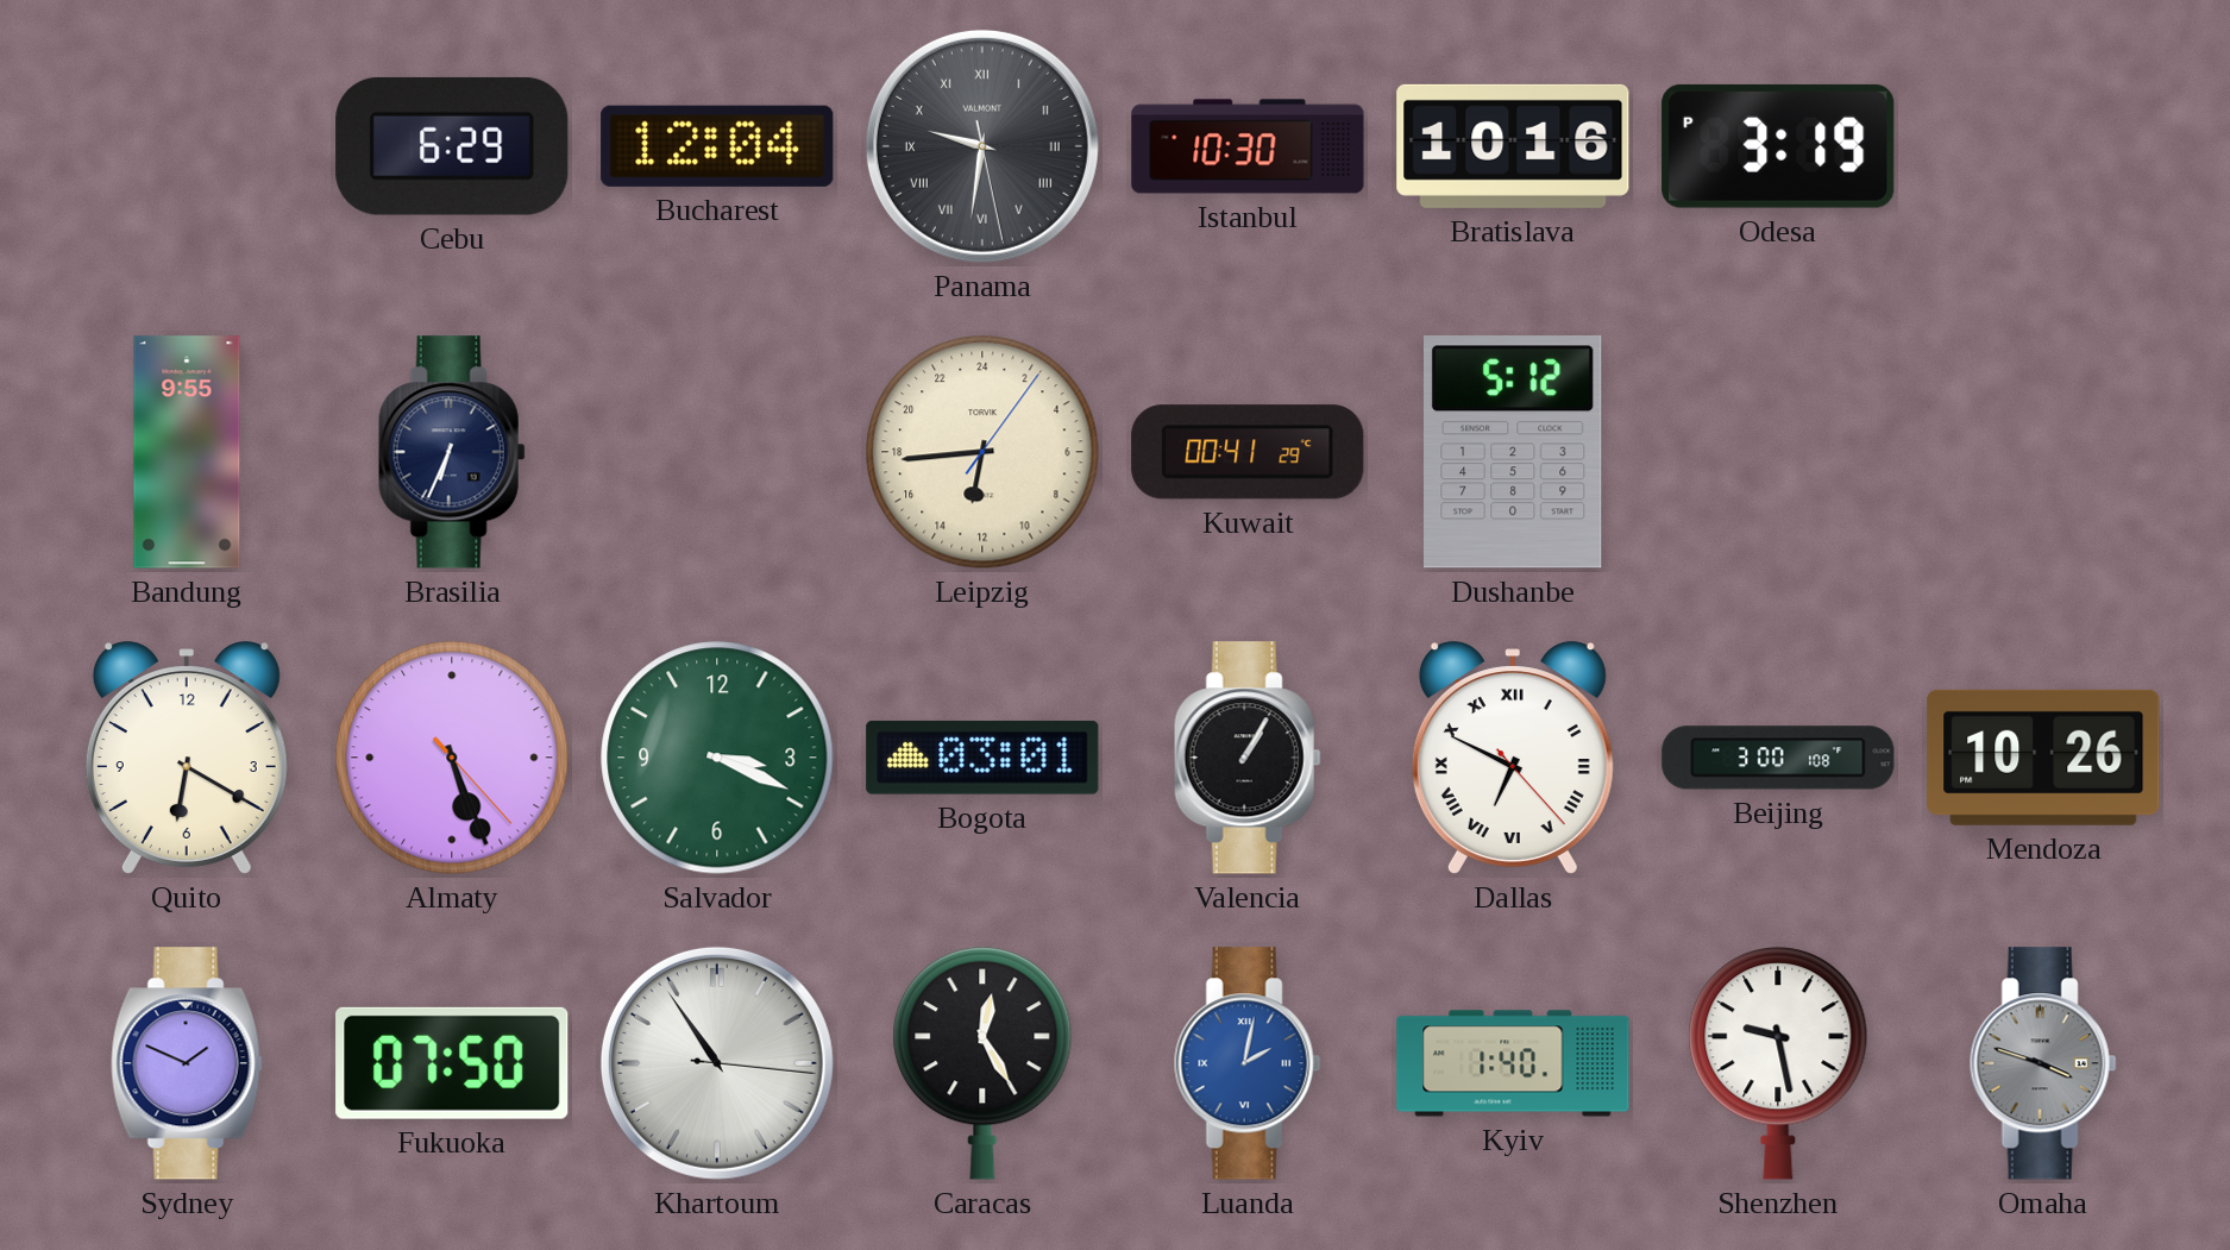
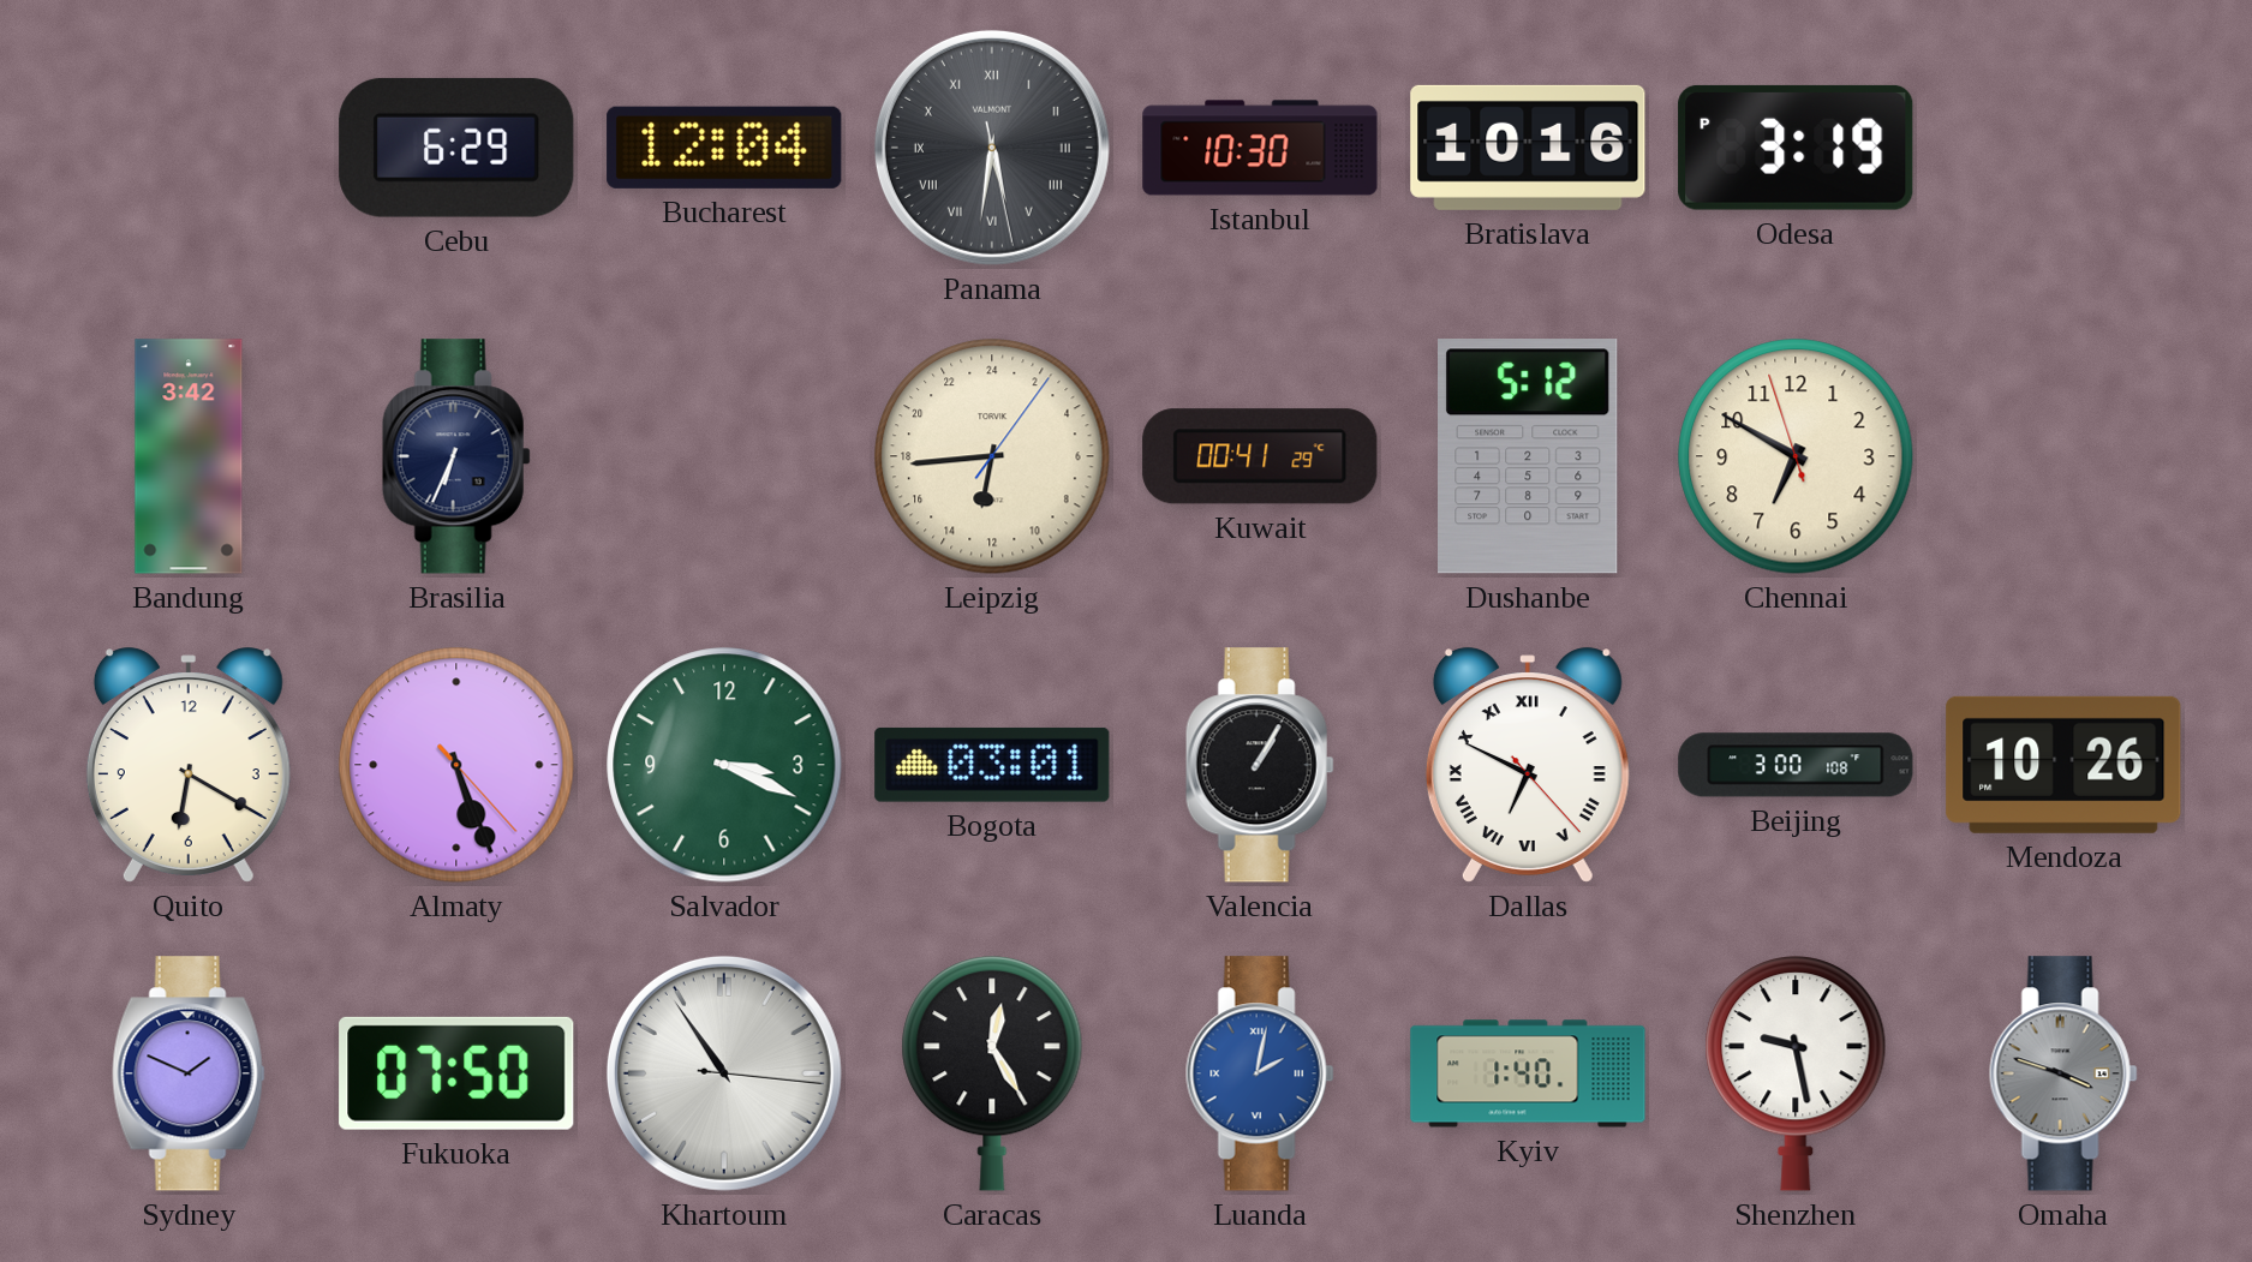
Panama: 9:31 -> 5:31
Bandung: 9:55 -> 3:42
Chennai: none -> 6:49
